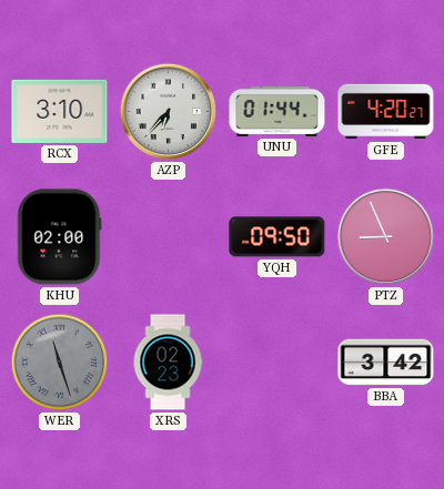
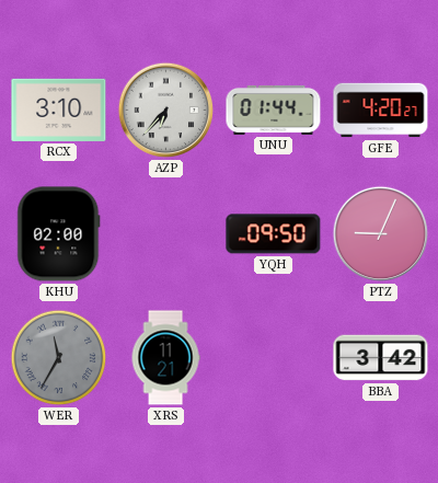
PTZ: 8:56 -> 9:04
WER: 11:27 -> 11:35
XRS: 02:23 -> 11:21
